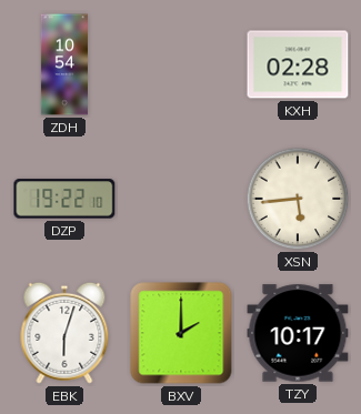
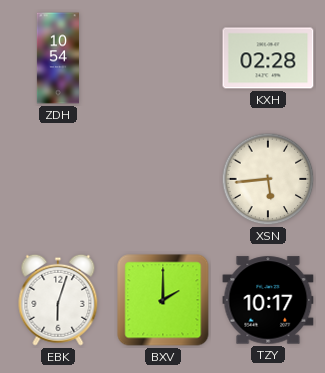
DZP: 19:22 -> none
